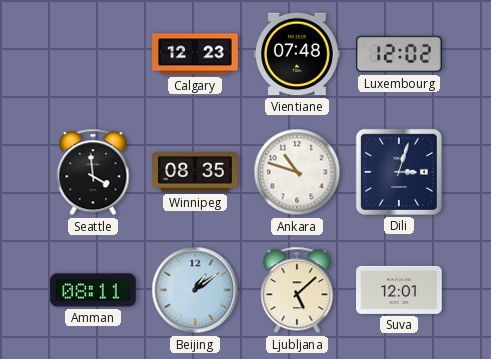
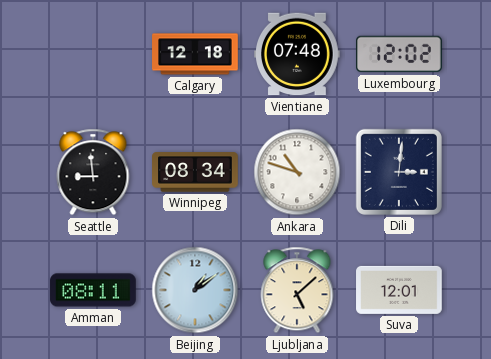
Calgary: 12:23 -> 12:18
Seattle: 3:59 -> 8:59
Winnipeg: 08:35 -> 08:34
Dili: 3:03 -> 3:01
